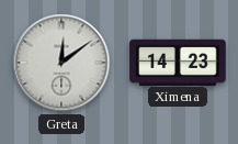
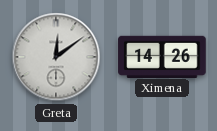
Ximena: 14:23 -> 14:26
